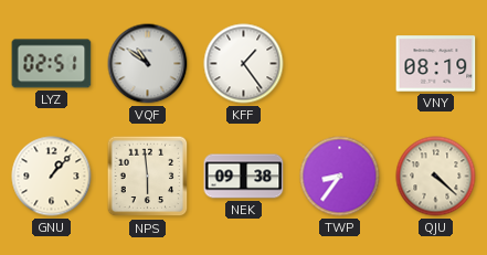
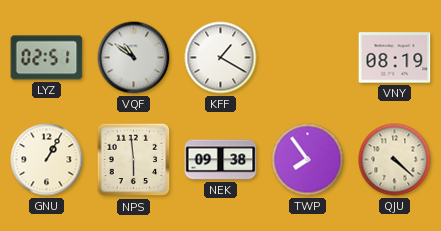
KFF: 1:24 -> 1:20
GNU: 1:07 -> 1:05
TWP: 8:36 -> 7:54
